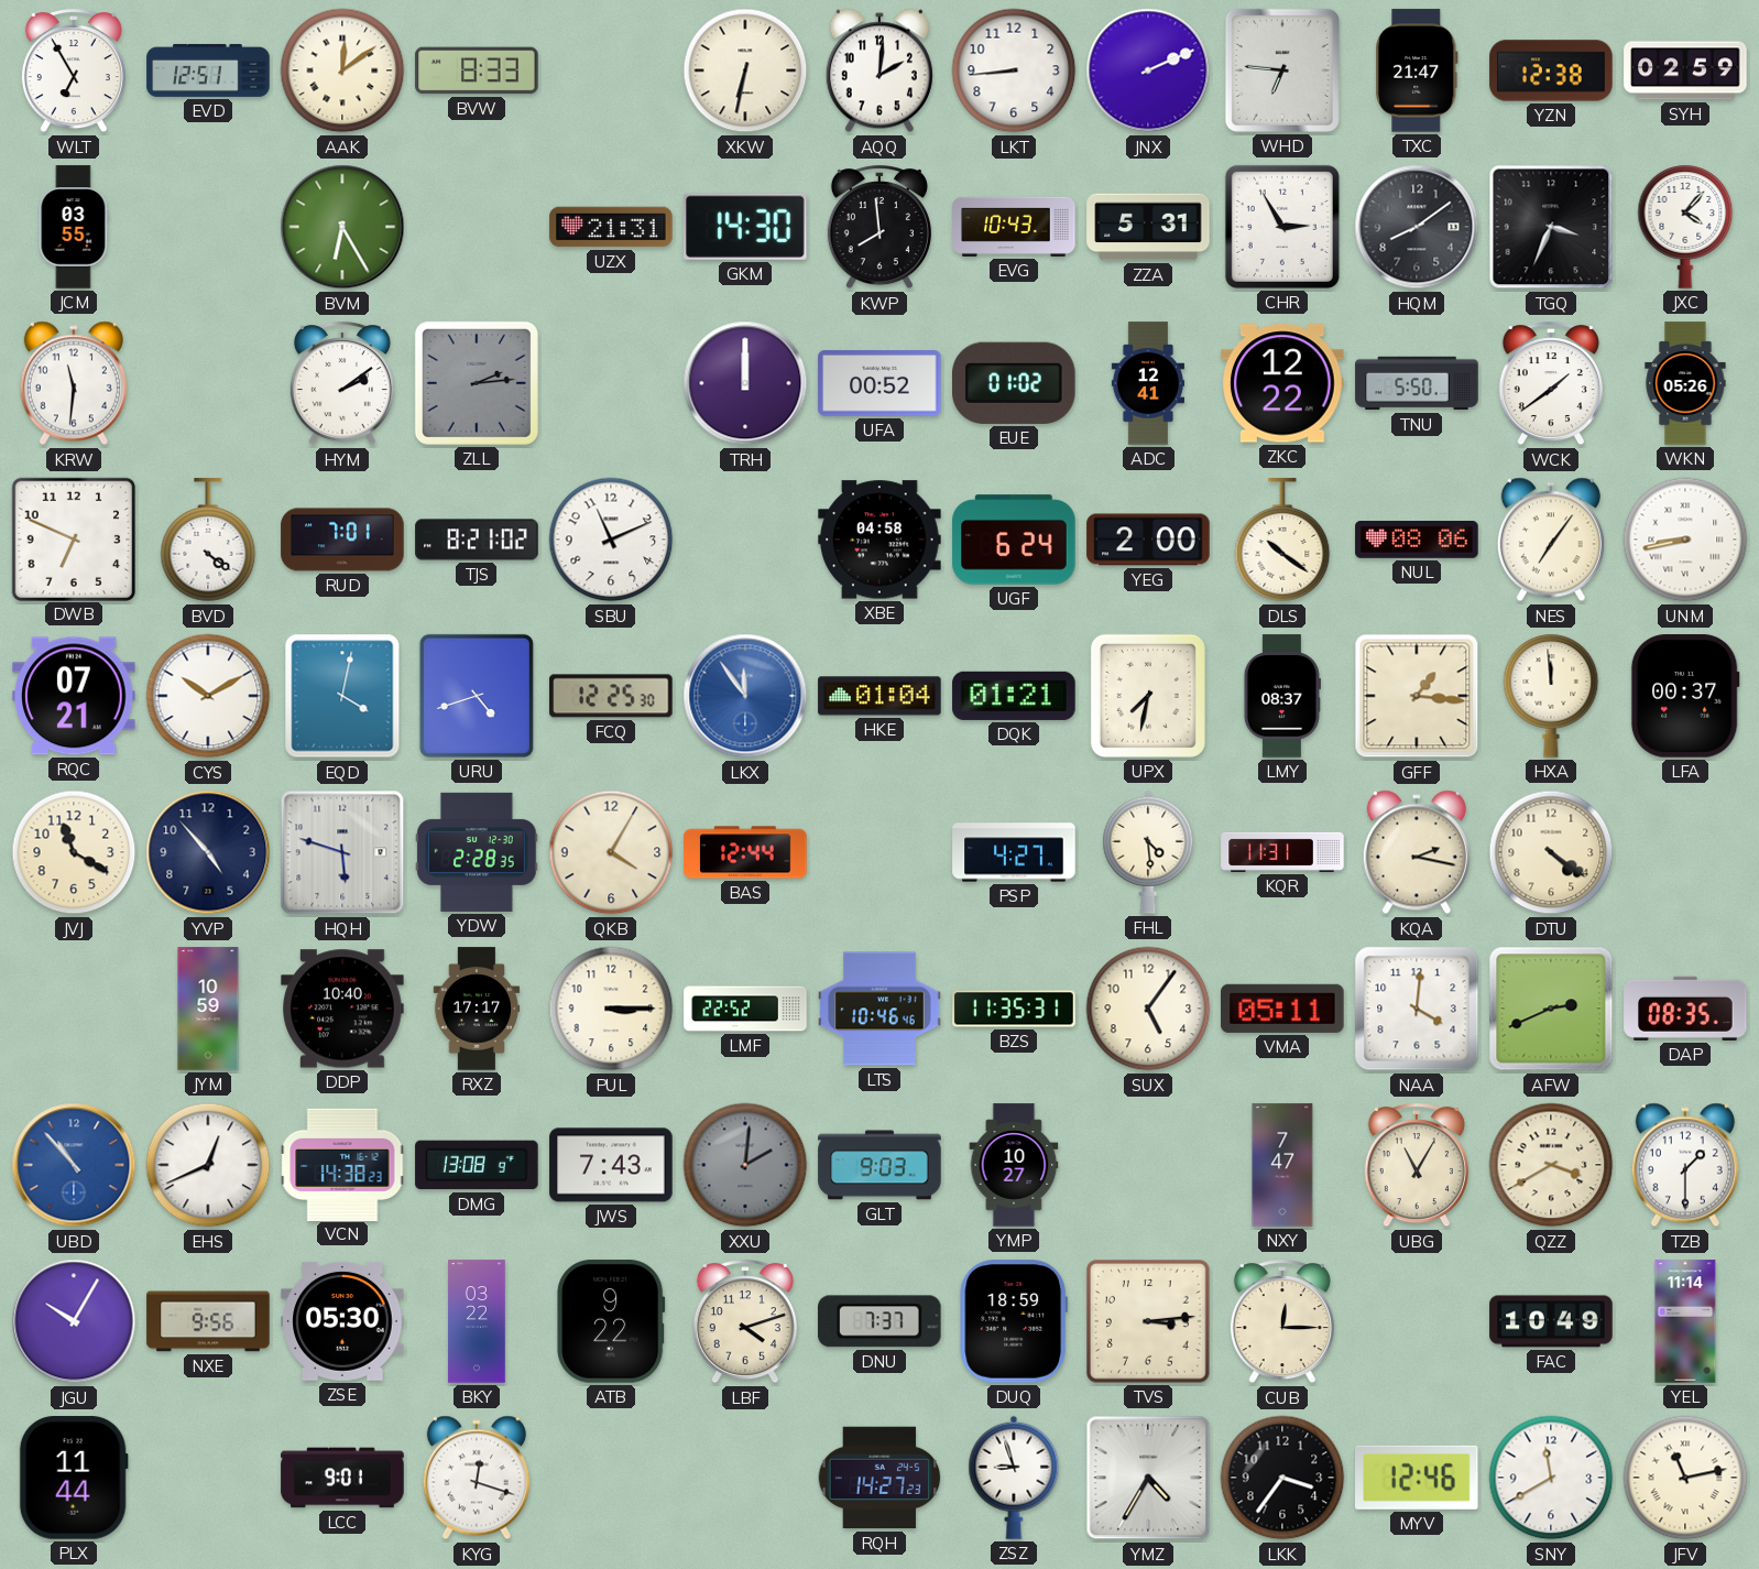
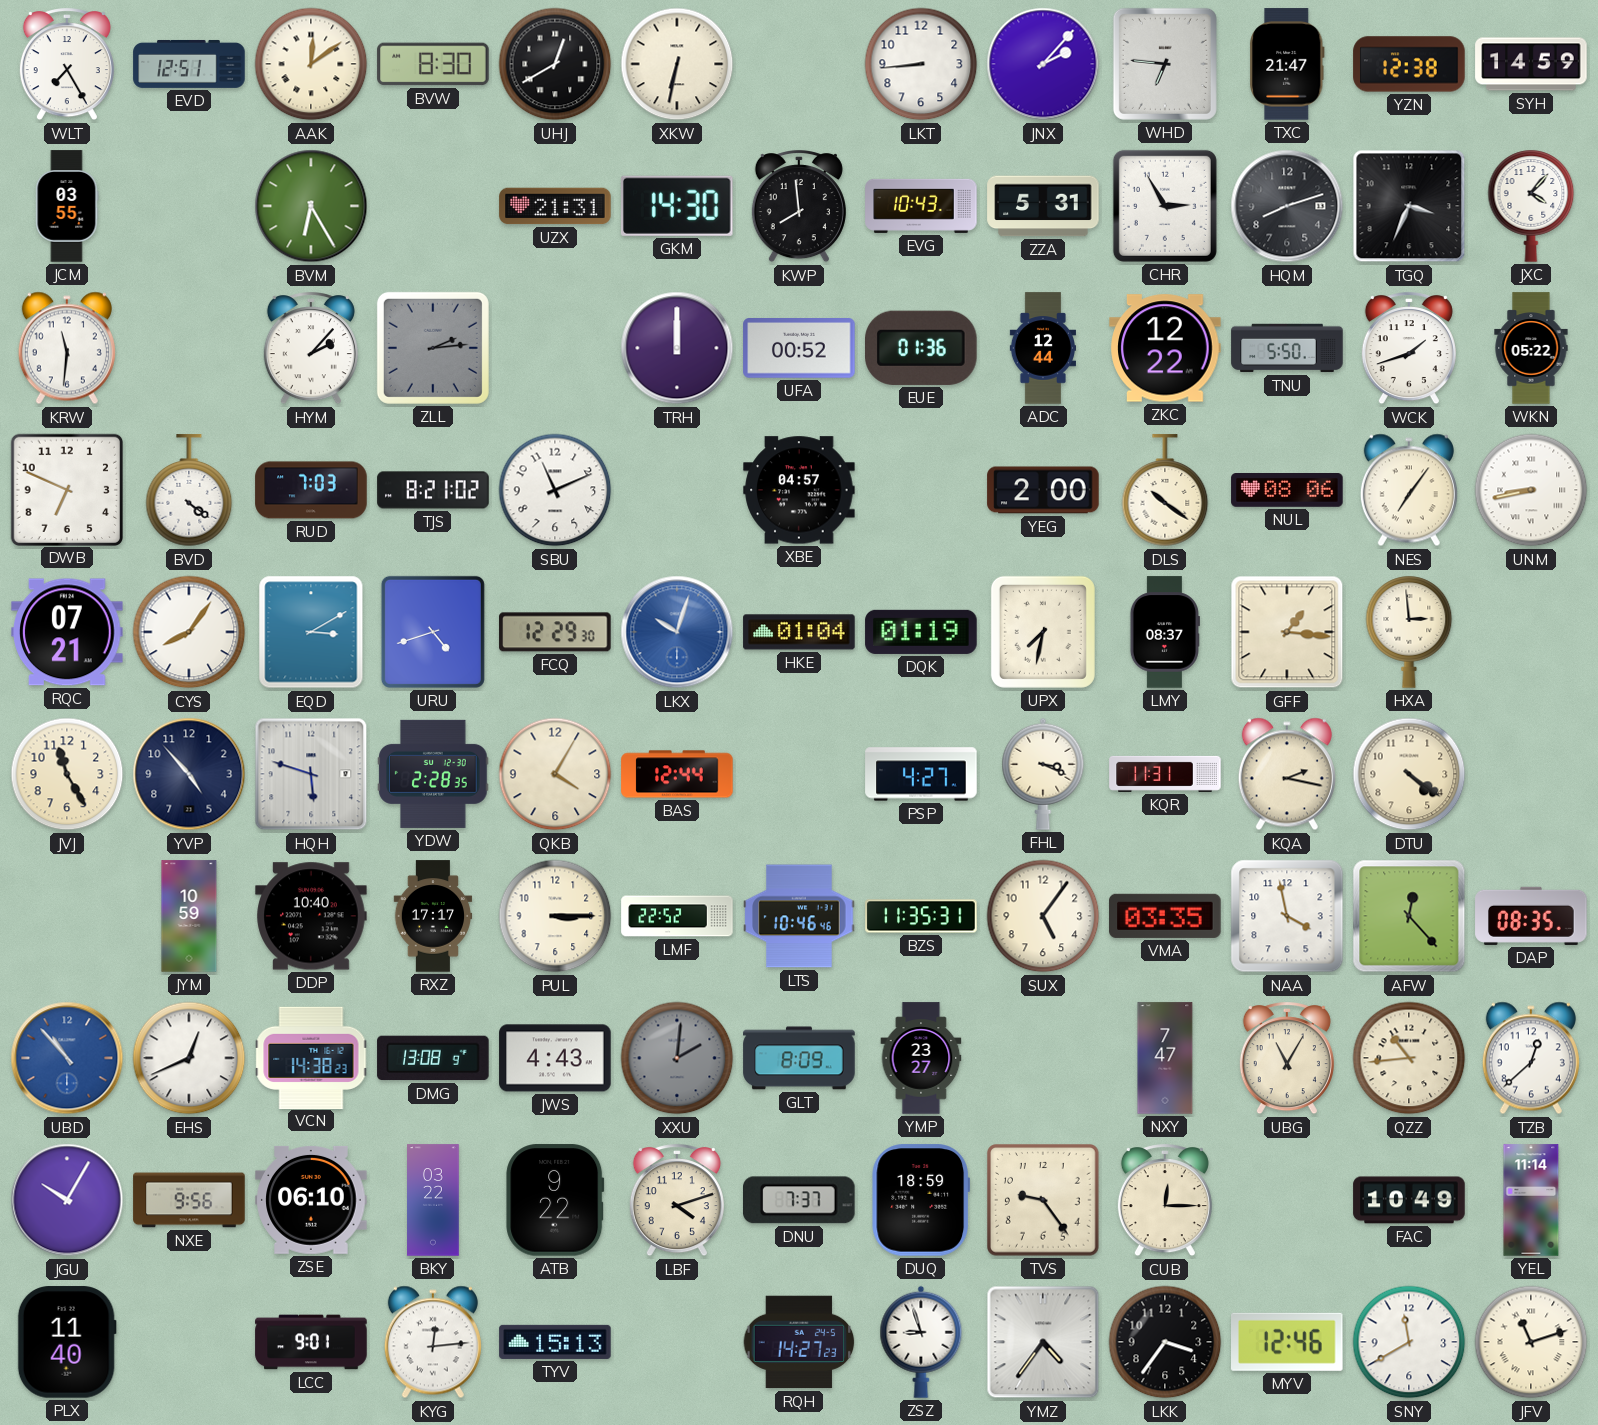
WLT: 6:55 -> 7:25
BVW: 8:33 -> 8:30
UHJ: none -> 12:40
AQQ: 2:01 -> none
JNX: 2:11 -> 2:07
SYH: 02:59 -> 14:59
HQM: 8:09 -> 8:12
HYM: 2:09 -> 2:07
EUE: 01:02 -> 01:36
ADC: 12:41 -> 12:44
WCK: 1:39 -> 1:42
WKN: 05:26 -> 05:22
RUD: 7:01 -> 7:03
XBE: 04:58 -> 04:57
UGF: 6:24 -> none
CYS: 10:10 -> 8:06
EQD: 4:02 -> 3:10
FCQ: 12:25 -> 12:29
LKX: 11:54 -> 10:03
DQK: 01:21 -> 01:19
HXA: 11:59 -> 2:59
LFA: 00:37 -> none
JVJ: 11:20 -> 11:25
FHL: 4:29 -> 3:19
VMA: 05:11 -> 03:35
NAA: 4:01 -> 3:58
AFW: 2:41 -> 12:23
JWS: 7:43 -> 4:43
GLT: 9:03 -> 8:09
YMP: 10:27 -> 23:27
QZZ: 3:40 -> 10:44
TZB: 1:30 -> 12:38
ZSE: 05:30 -> 06:10
TVS: 3:14 -> 9:24
PLX: 11:44 -> 11:40
KYG: 12:18 -> 12:14
TYV: none -> 15:13
YMZ: 4:35 -> 4:36
JFV: 11:13 -> 11:12
